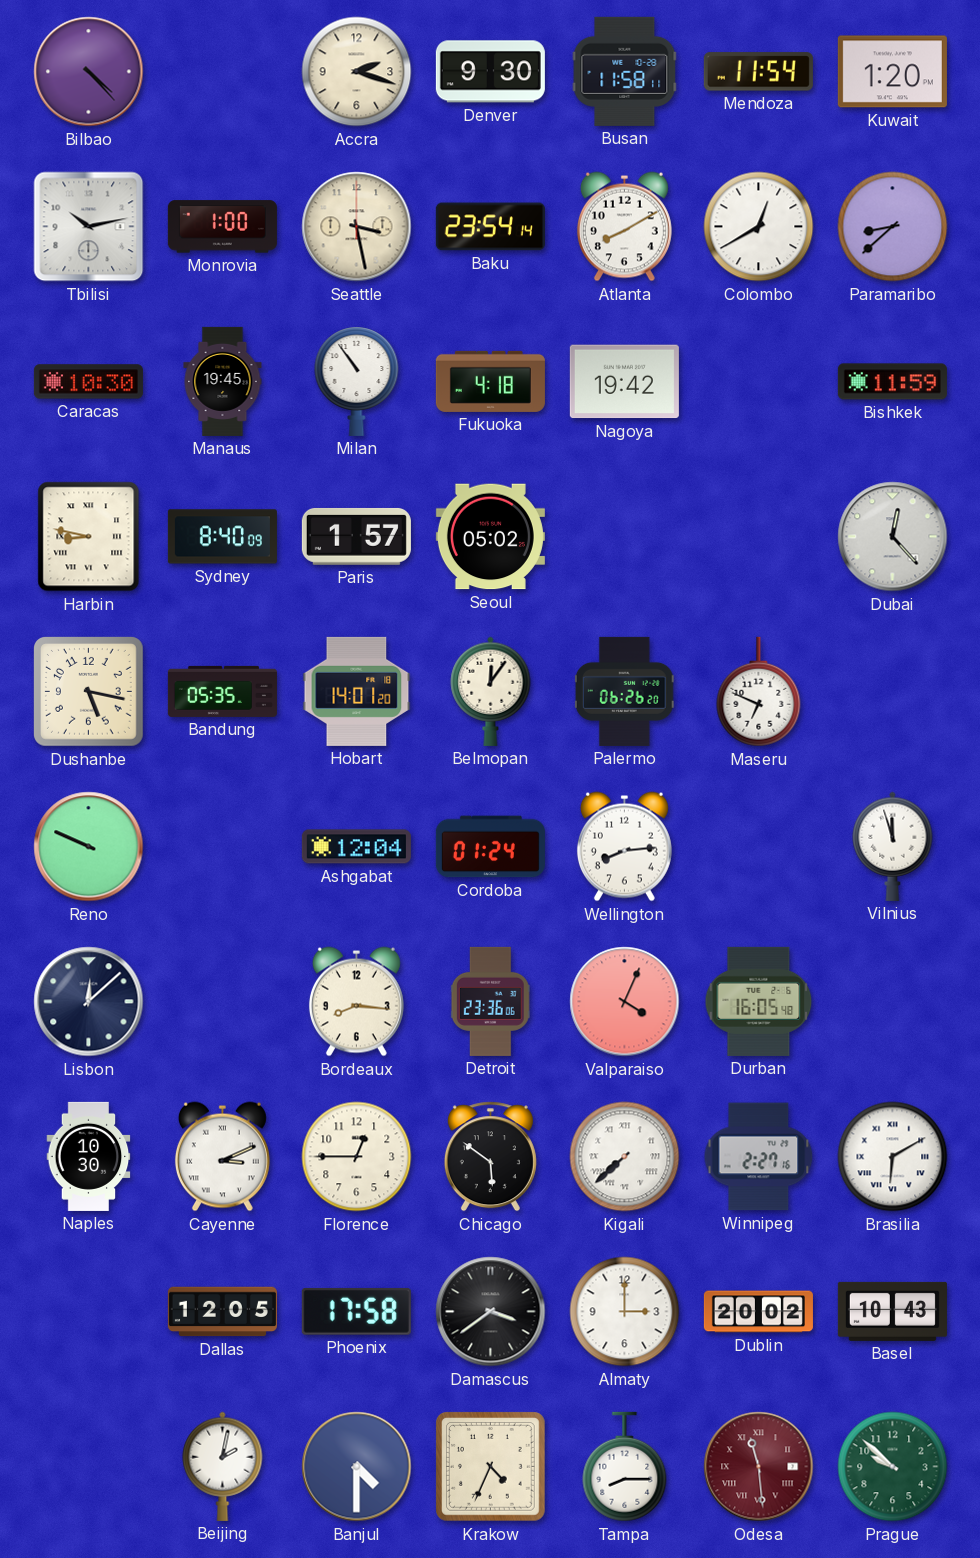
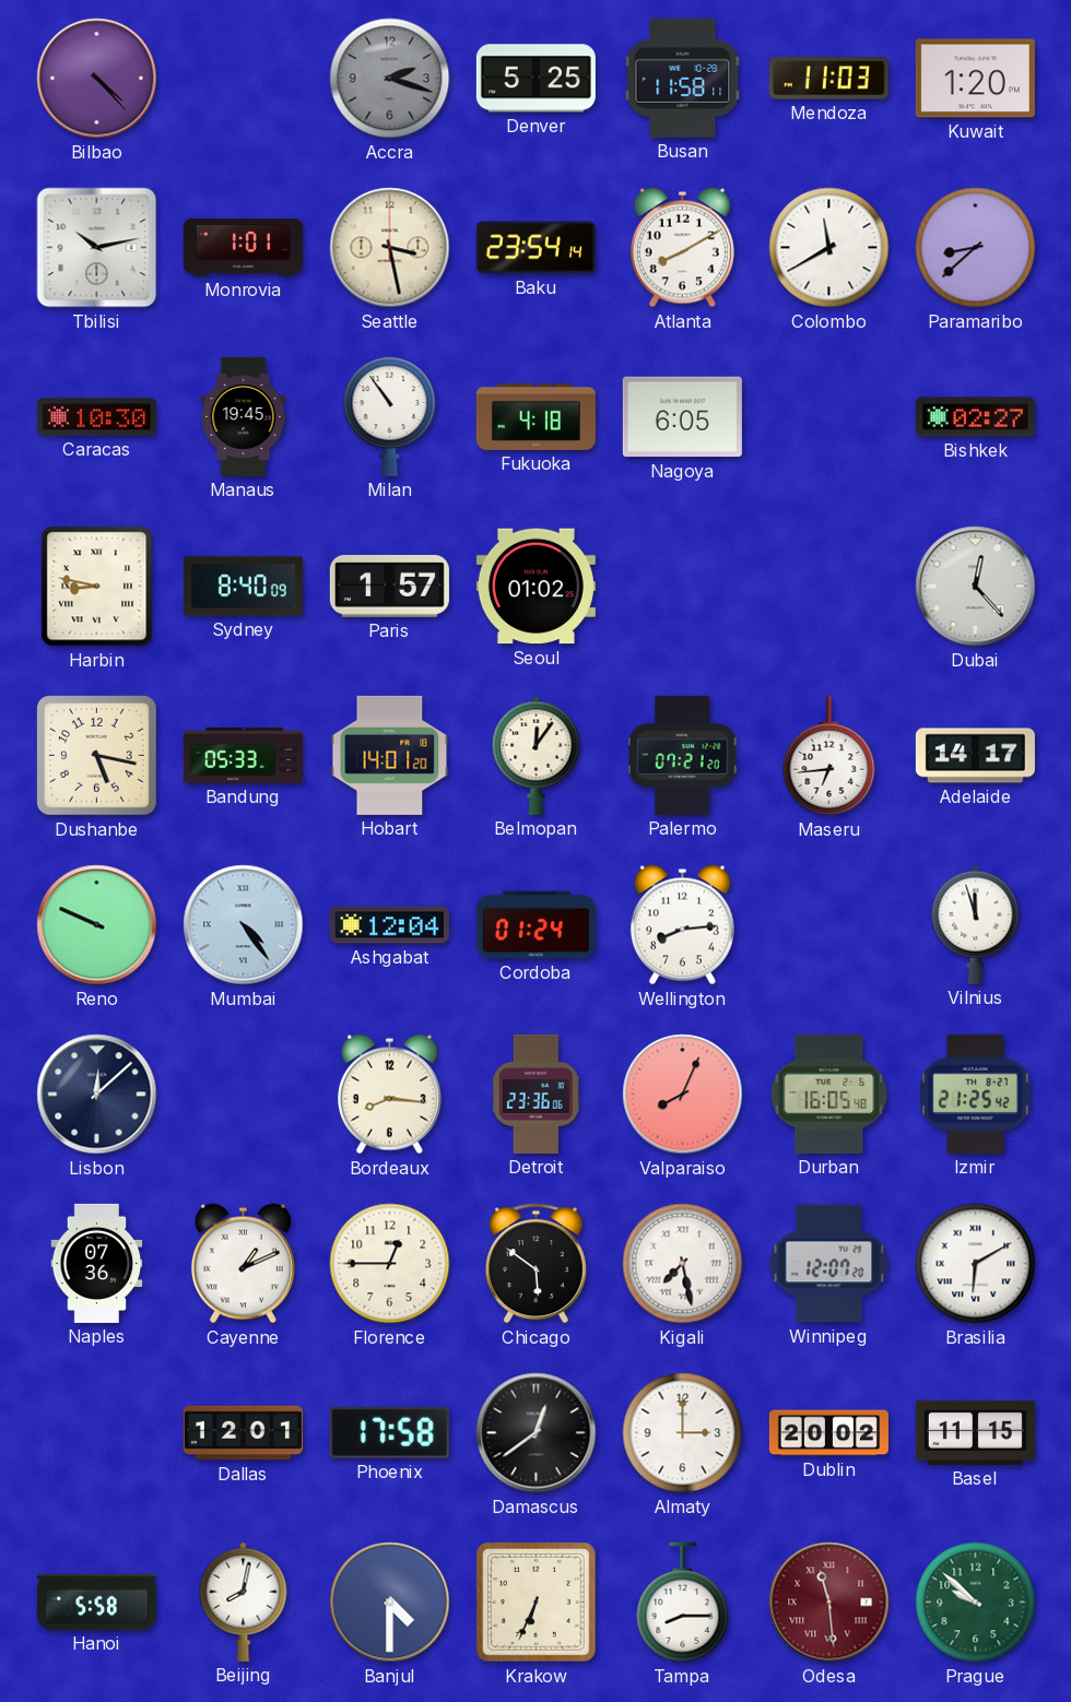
Accra dial: cream -> grey
Denver: 9:30 -> 5:25
Mendoza: 11:54 -> 11:03
Monrovia: 1:00 -> 1:01
Colombo: 12:40 -> 11:40
Nagoya: 19:42 -> 6:05
Bishkek: 11:59 -> 02:27
Seoul: 05:02 -> 01:02
Bandung: 05:35 -> 05:33
Palermo: 06:26 -> 07:21
Maseru: 6:49 -> 6:44
Adelaide: none -> 14:17
Mumbai: none -> 4:24
Valparaiso: 4:04 -> 8:04
Izmir: none -> 21:25
Naples: 10:30 -> 07:36
Cayenne: 3:11 -> 1:11
Kigali: 7:38 -> 7:28
Winnipeg: 2:27 -> 12:07
Dallas: 12:05 -> 12:01
Damascus: 3:39 -> 12:39
Basel: 10:43 -> 11:15
Hanoi: none -> 5:58
Beijing: 2:02 -> 8:02
Krakow: 4:34 -> 6:34
